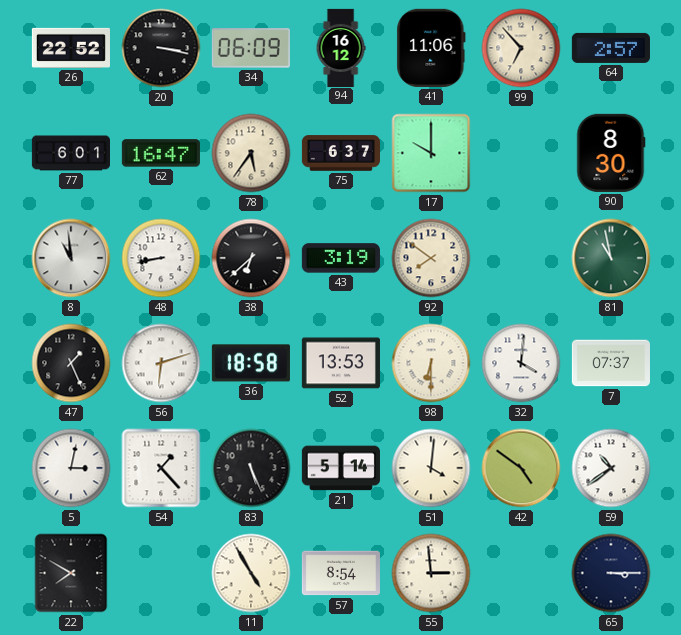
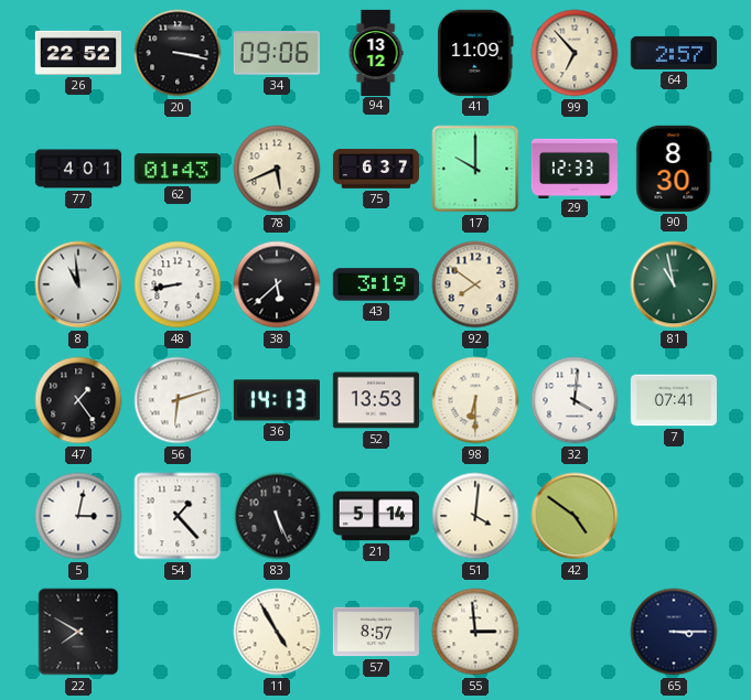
34: 06:09 -> 09:06
94: 16:12 -> 13:12
41: 11:06 -> 11:09
77: 6:01 -> 4:01
62: 16:47 -> 01:43
78: 5:36 -> 5:41
29: none -> 12:33
38: 6:38 -> 5:38
47: 1:26 -> 1:24
36: 18:58 -> 14:13
7: 07:37 -> 07:41
59: 10:39 -> none
57: 8:54 -> 8:57
